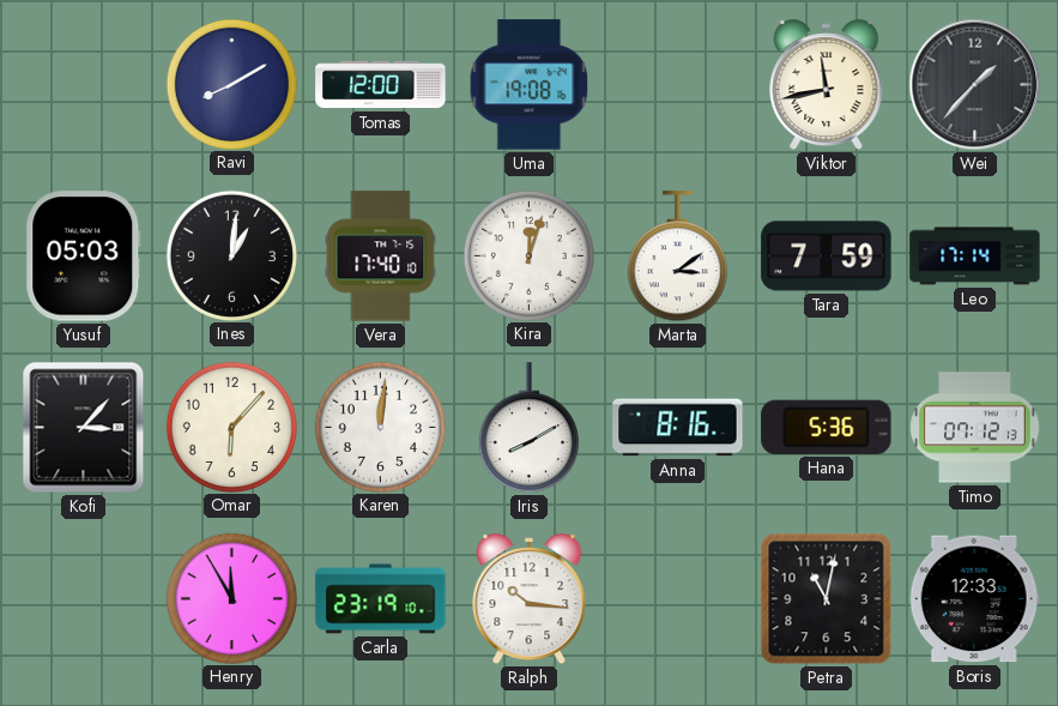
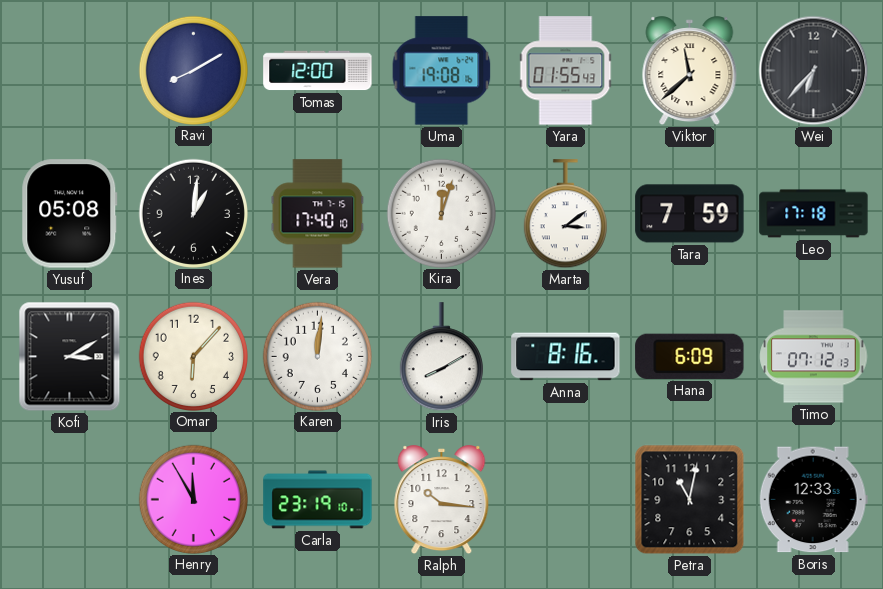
Yara: none -> 01:55
Viktor: 11:43 -> 11:38
Wei: 1:37 -> 6:37
Yusuf: 05:03 -> 05:08
Leo: 17:14 -> 17:18
Kofi: 3:07 -> 3:10
Hana: 5:36 -> 6:09
